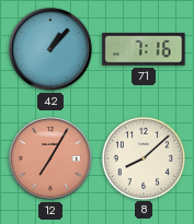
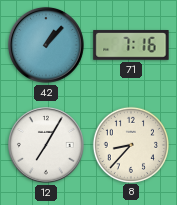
12 dial: salmon -> white
8: 8:08 -> 8:37
